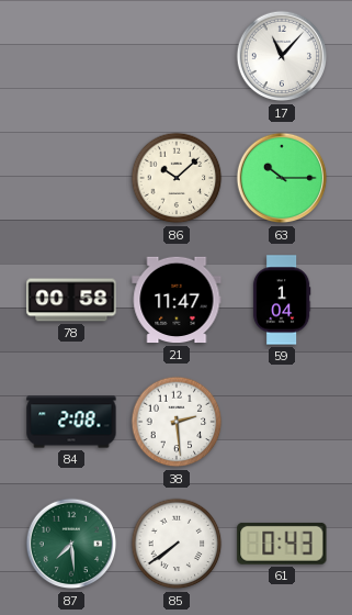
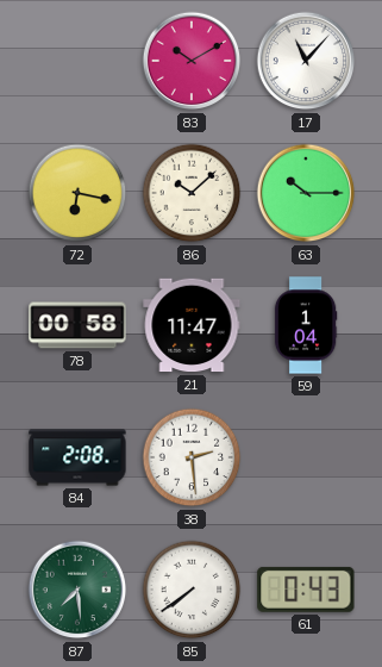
83: none -> 10:10
72: none -> 6:17
